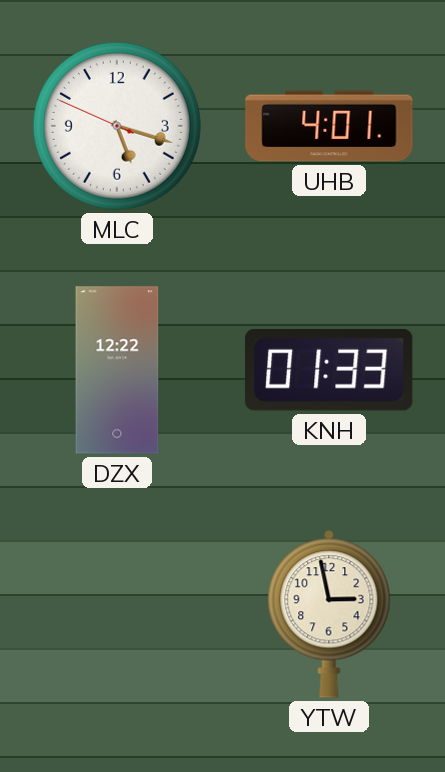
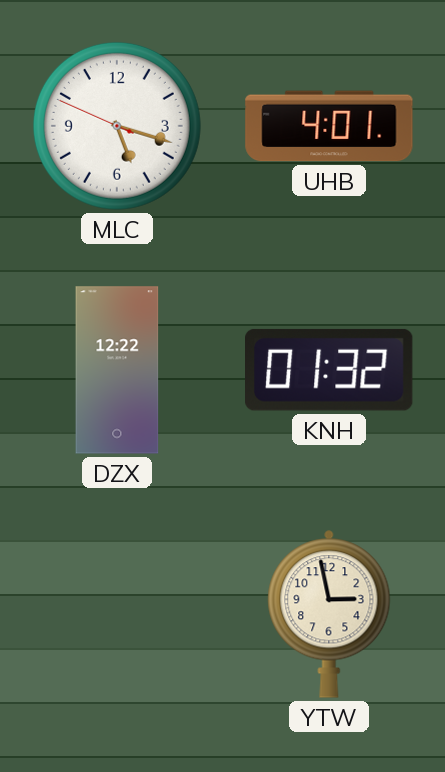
KNH: 01:33 -> 01:32
